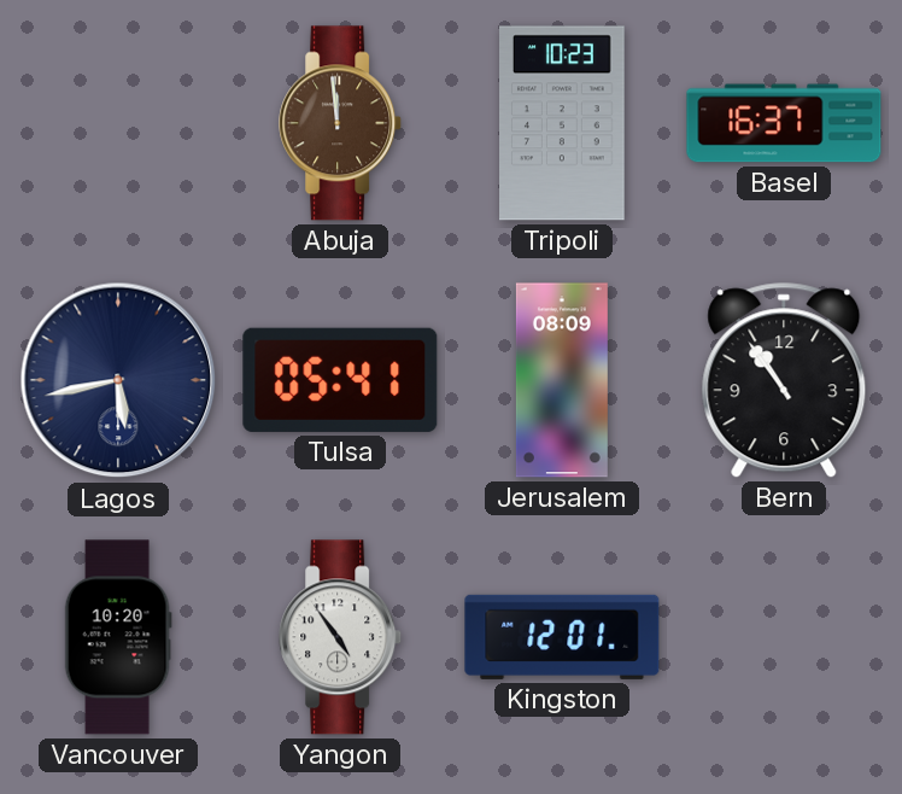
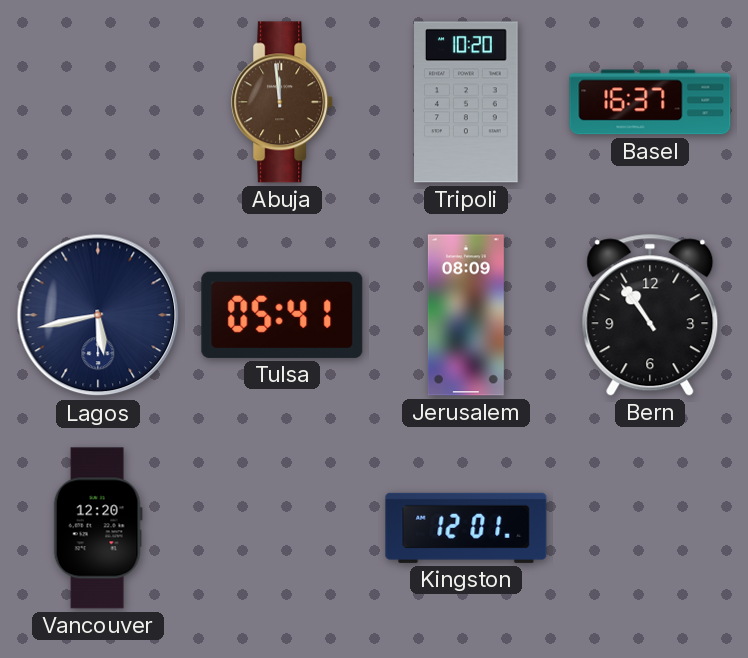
Tripoli: 10:23 -> 10:20
Vancouver: 10:20 -> 12:20
Yangon: 4:54 -> none
